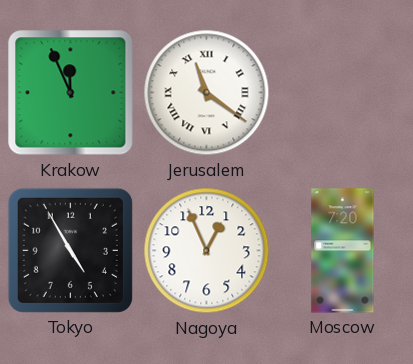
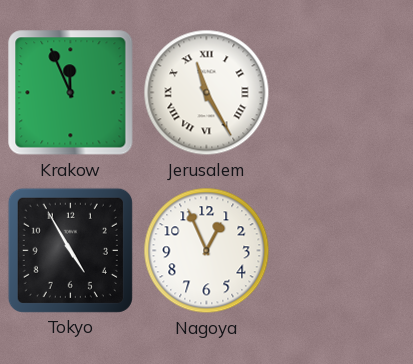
Jerusalem: 11:21 -> 11:25
Moscow: 7:20 -> none
